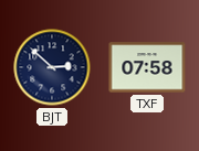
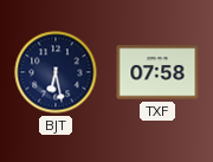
BJT: 2:52 -> 6:28
